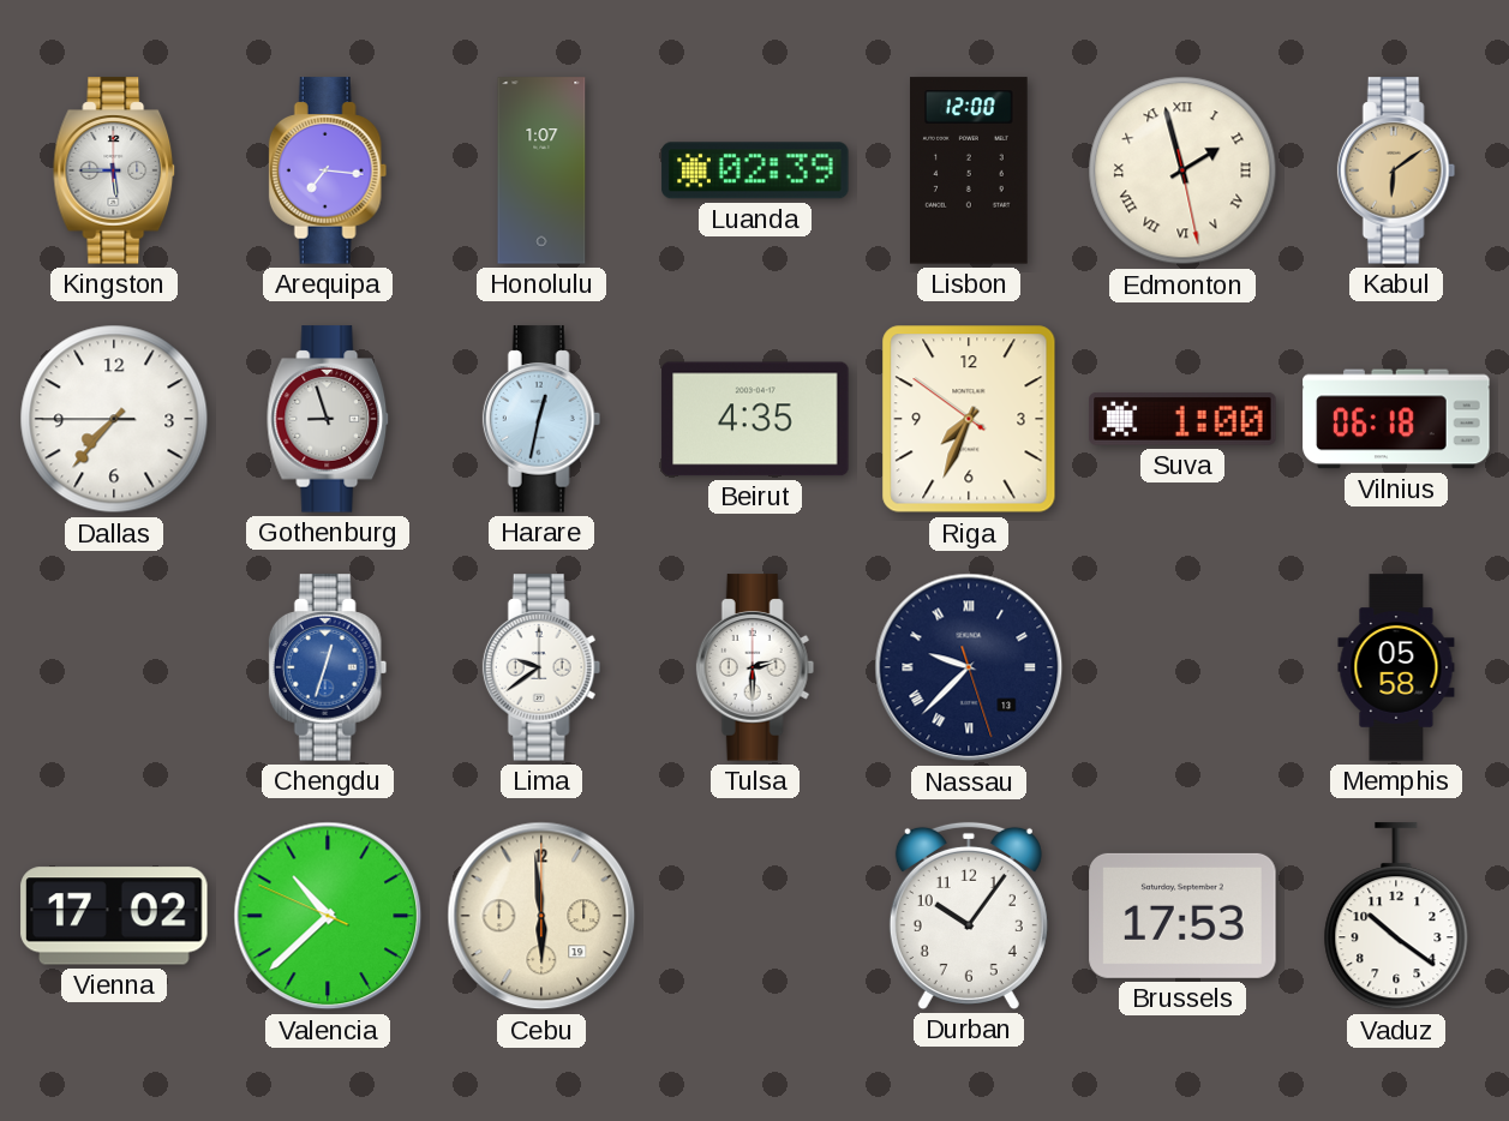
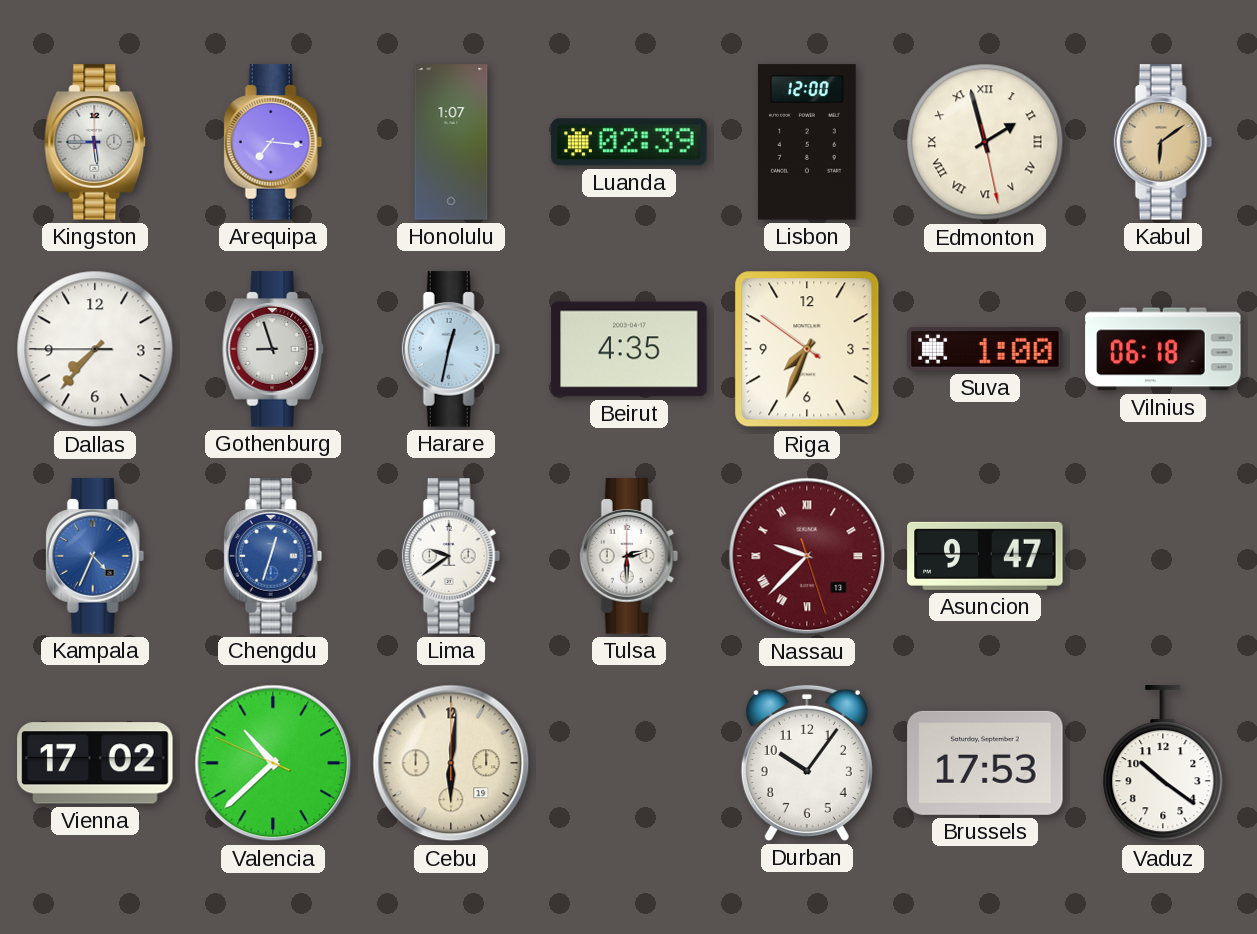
Kampala: none -> 4:34
Nassau dial: navy -> burgundy
Asuncion: none -> 9:47
Memphis: 05:58 -> none
Cebu: 5:59 -> 6:01
